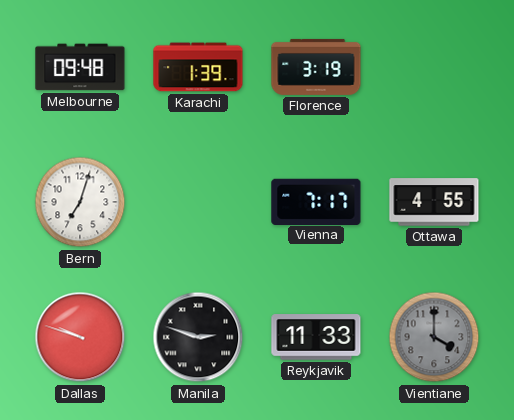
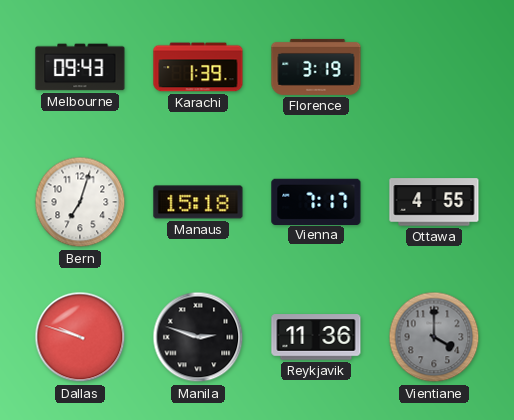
Melbourne: 09:48 -> 09:43
Manaus: none -> 15:18
Reykjavik: 11:33 -> 11:36
